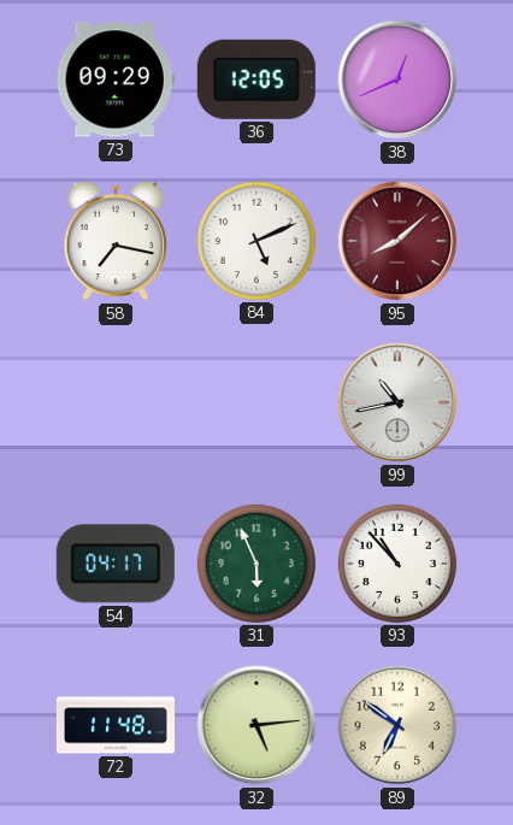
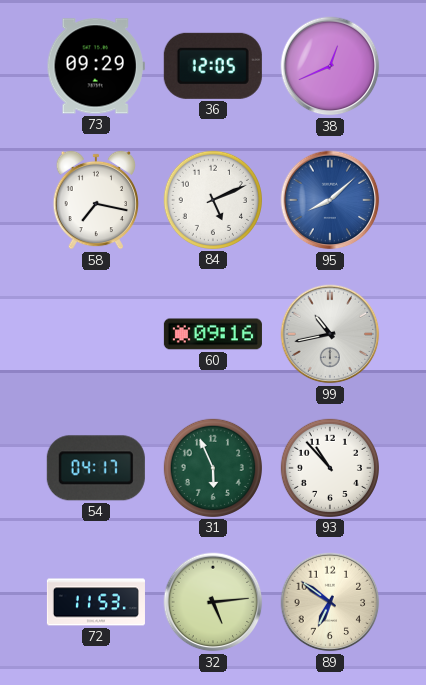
95 dial: burgundy -> blue
60: none -> 09:16
72: 11:48 -> 11:53
